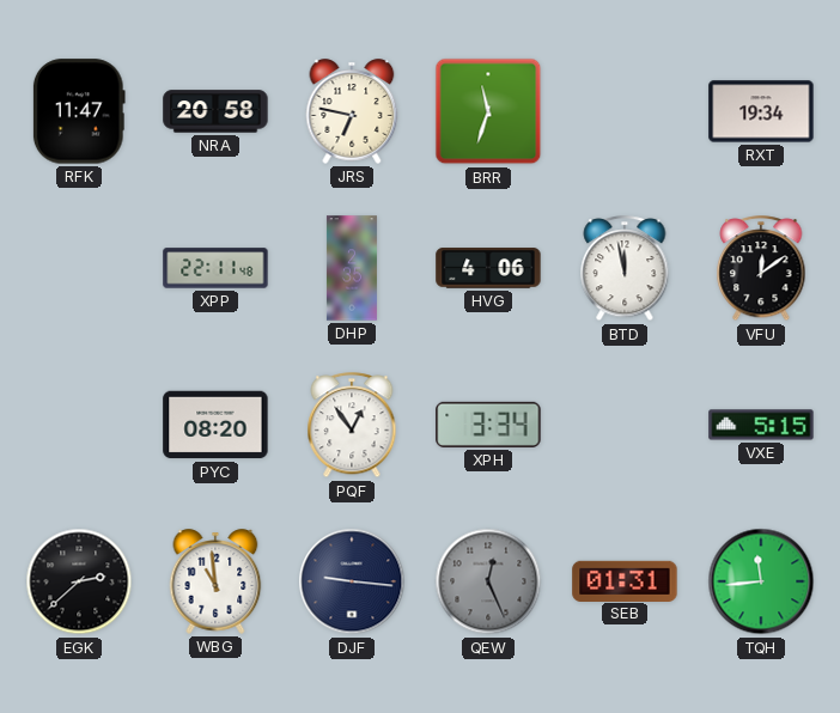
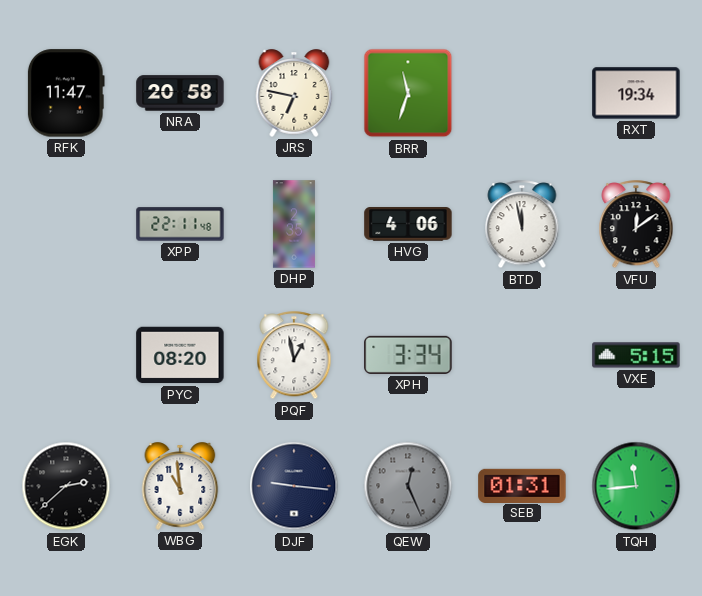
PQF: 12:54 -> 12:58
